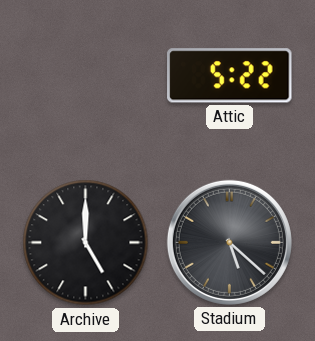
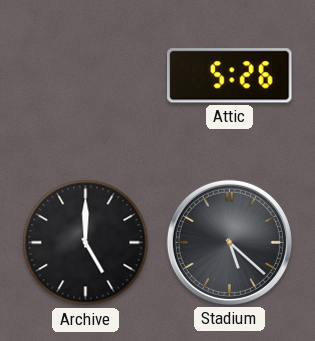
Attic: 5:22 -> 5:26
